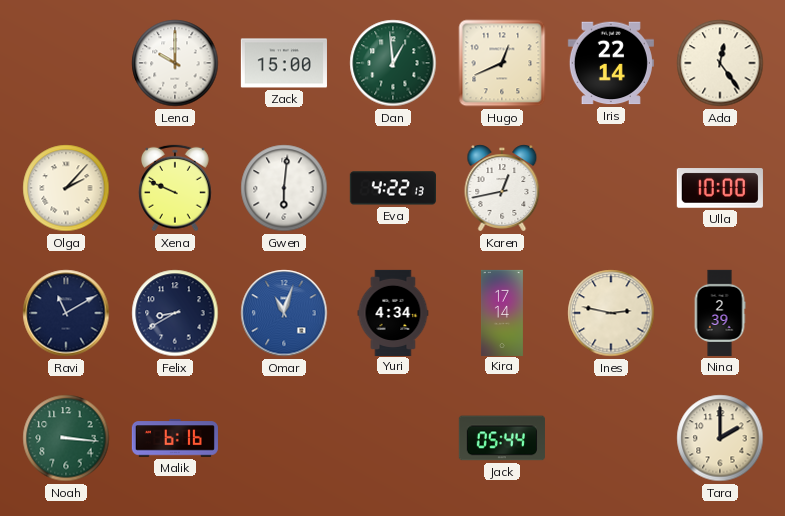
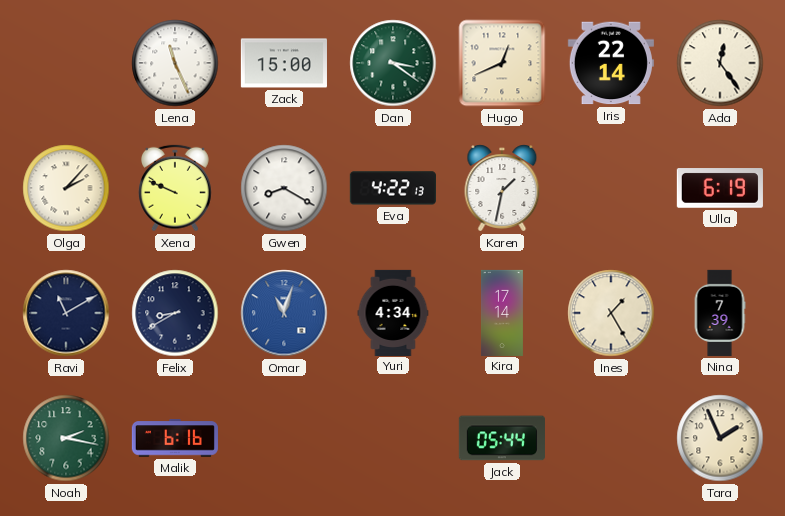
Lena: 10:00 -> 11:26
Dan: 12:59 -> 3:21
Gwen: 6:01 -> 8:20
Karen: 12:43 -> 1:32
Ulla: 10:00 -> 6:19
Ines: 2:47 -> 1:25
Nina: 2:39 -> 7:39
Noah: 3:16 -> 2:17
Tara: 2:00 -> 1:56
